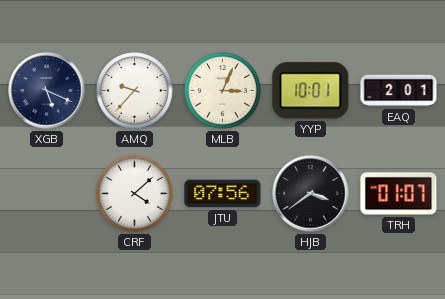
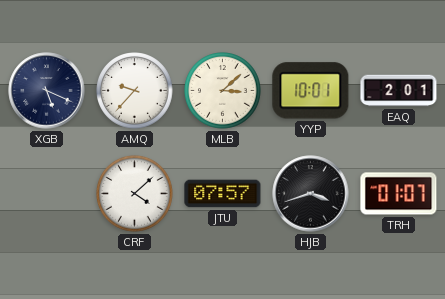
MLB: 3:04 -> 3:08
JTU: 07:56 -> 07:57
HJB: 3:39 -> 3:42
